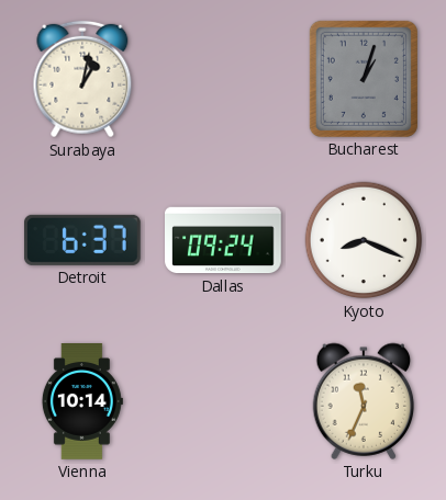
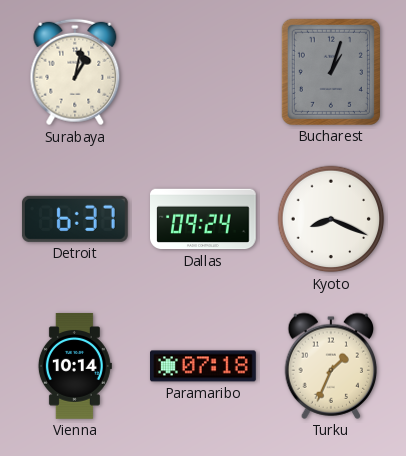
Paramaribo: none -> 07:18
Turku: 11:34 -> 1:34
